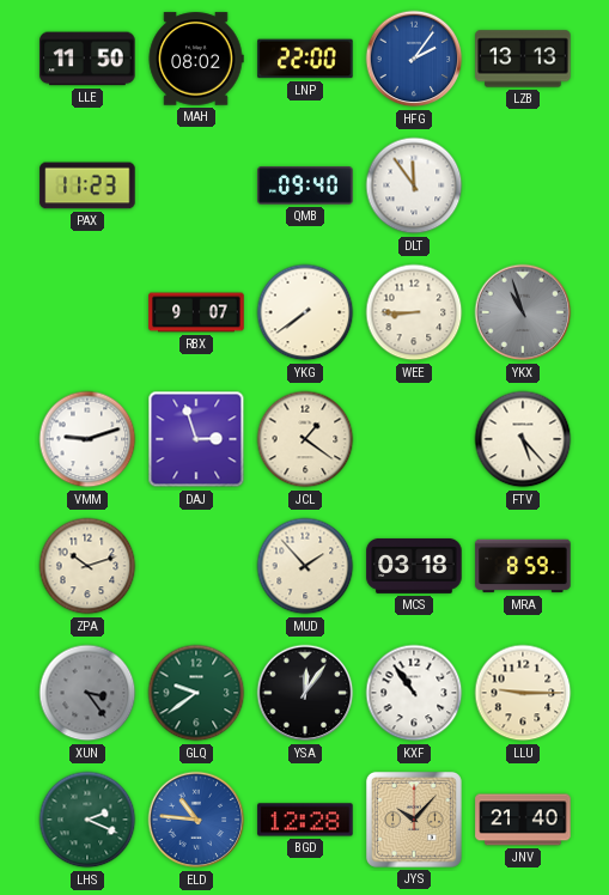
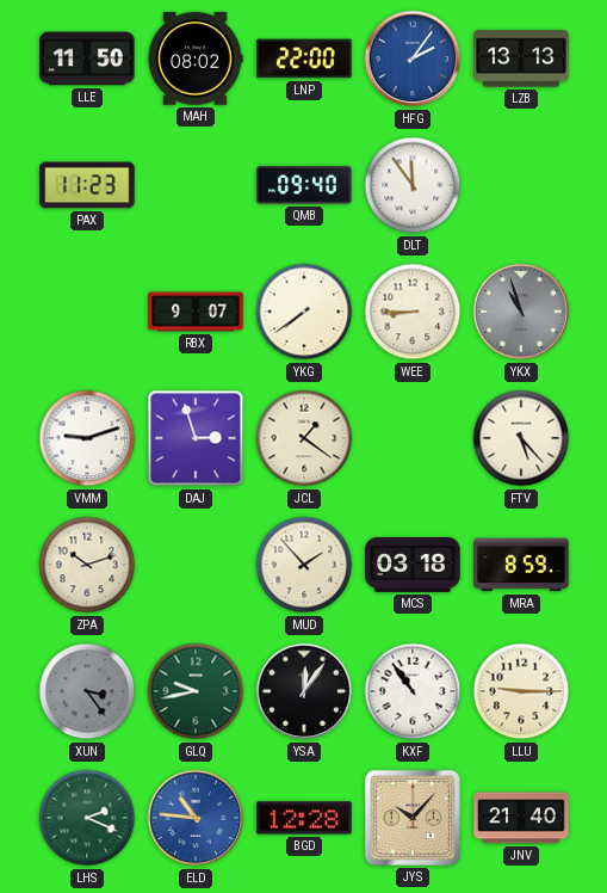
GLQ: 9:39 -> 9:43
